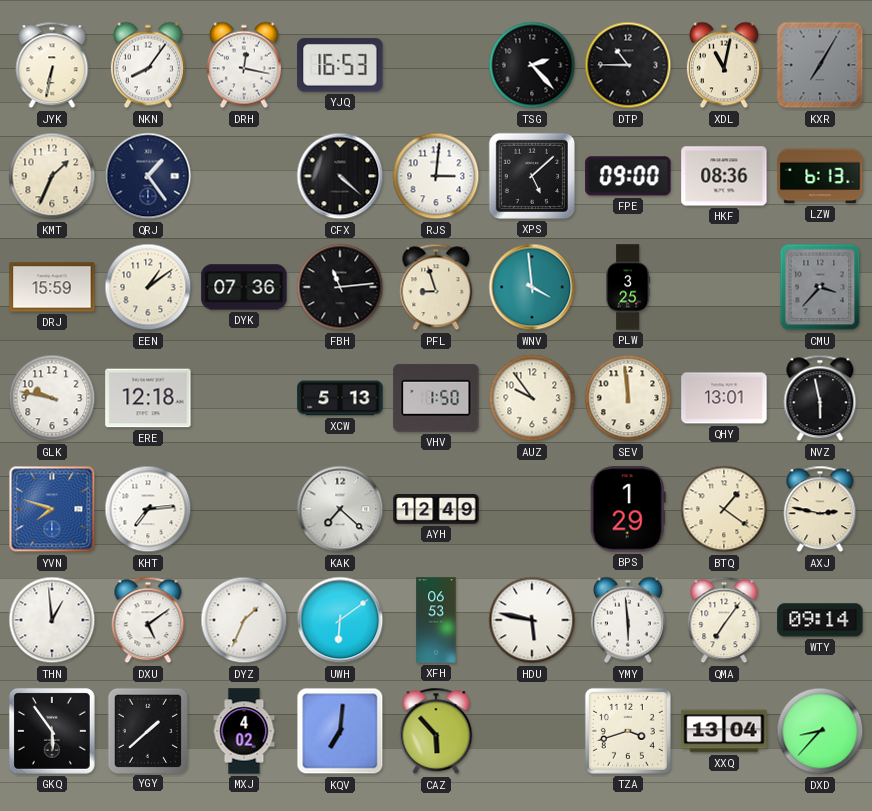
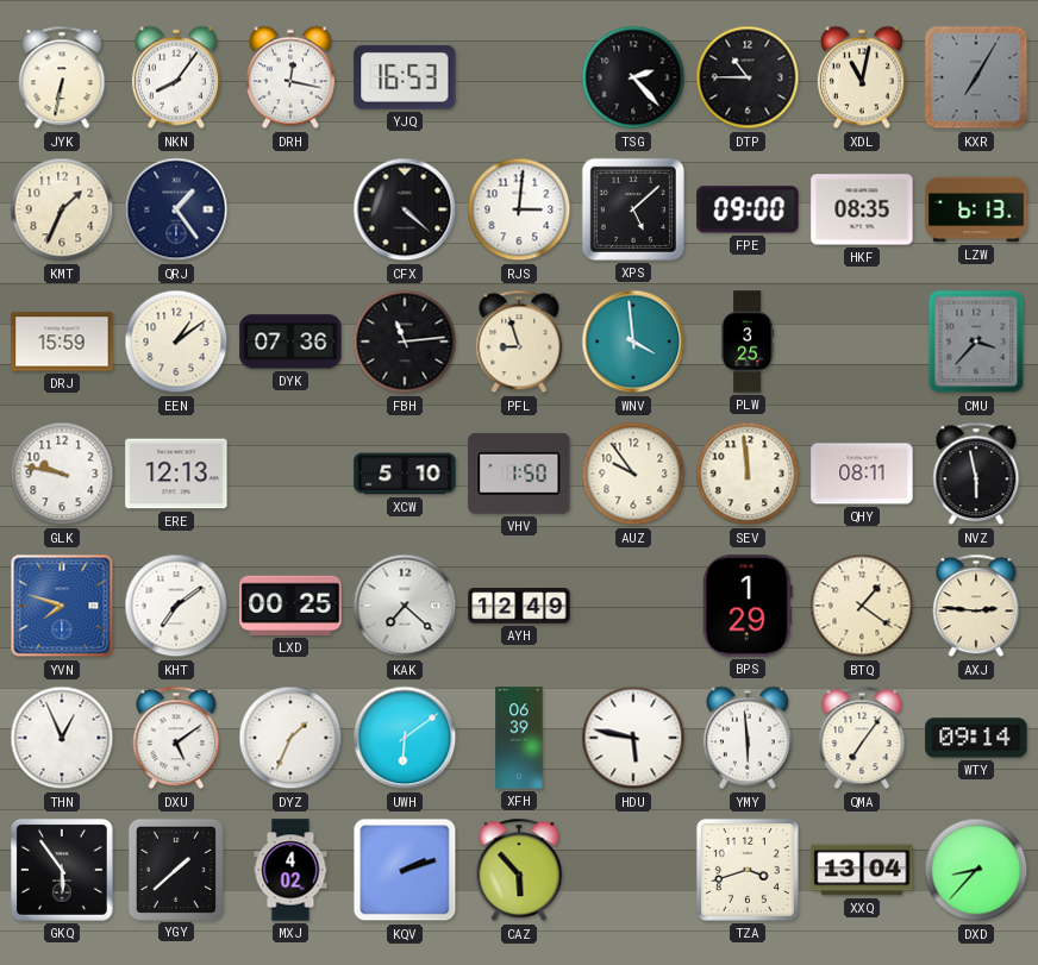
HKF: 08:36 -> 08:35
ERE: 12:18 -> 12:13
XCW: 5:13 -> 5:10
QHY: 13:01 -> 08:11
KHT: 7:14 -> 7:09
LXD: none -> 00:25
AXJ: 2:47 -> 2:46
THN: 12:59 -> 12:56
XFH: 06:53 -> 06:39
KQV: 7:01 -> 2:12
